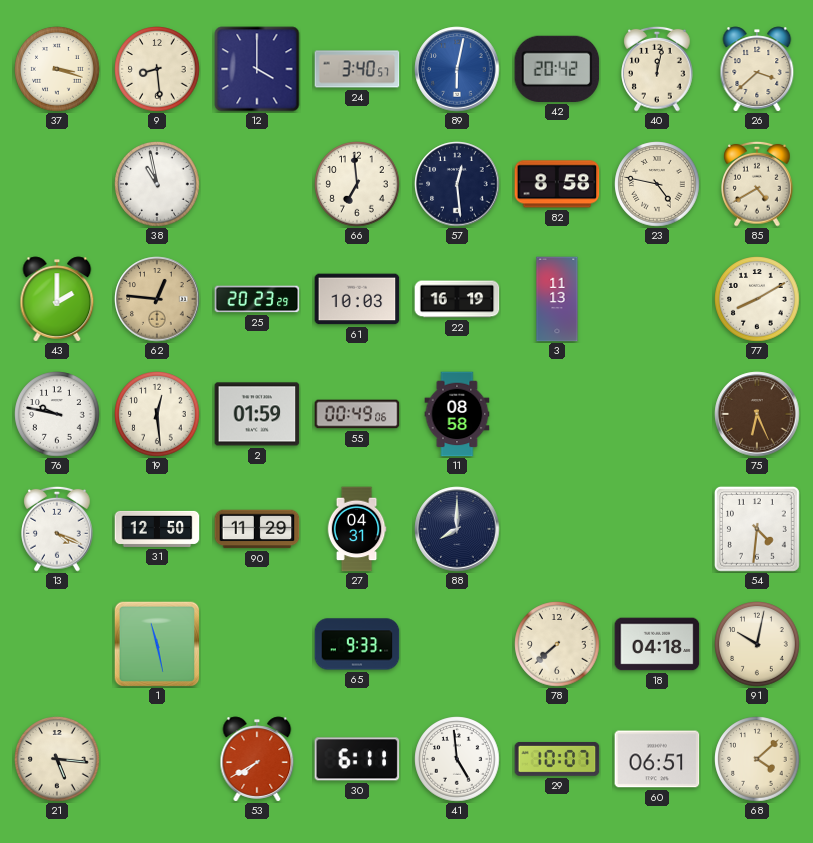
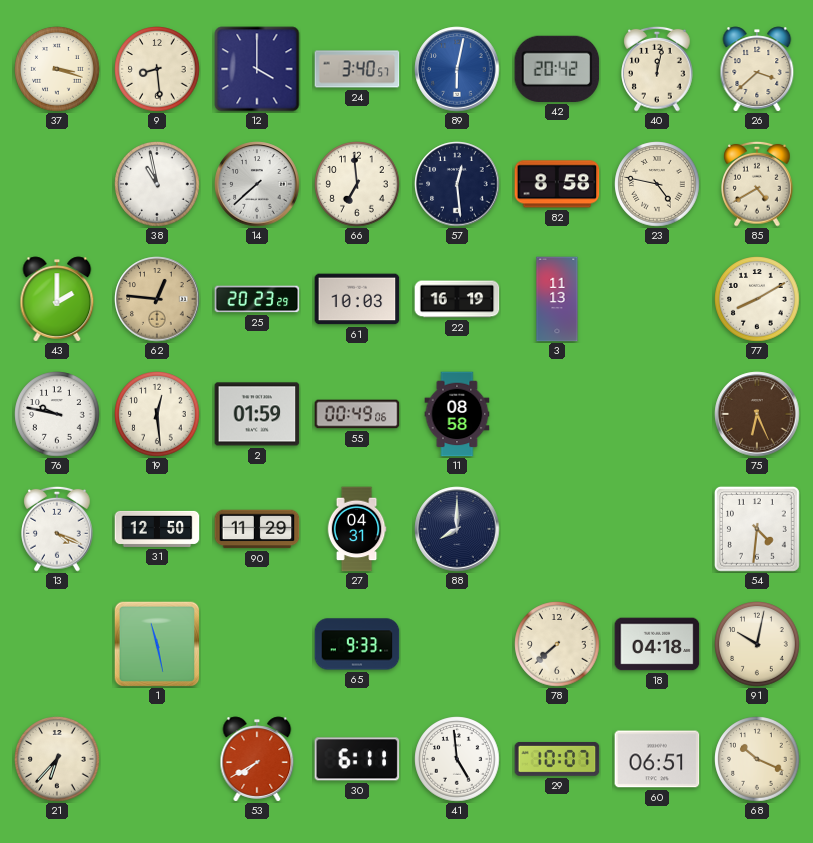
14: none -> 7:38
21: 5:16 -> 6:37
68: 4:08 -> 10:19
